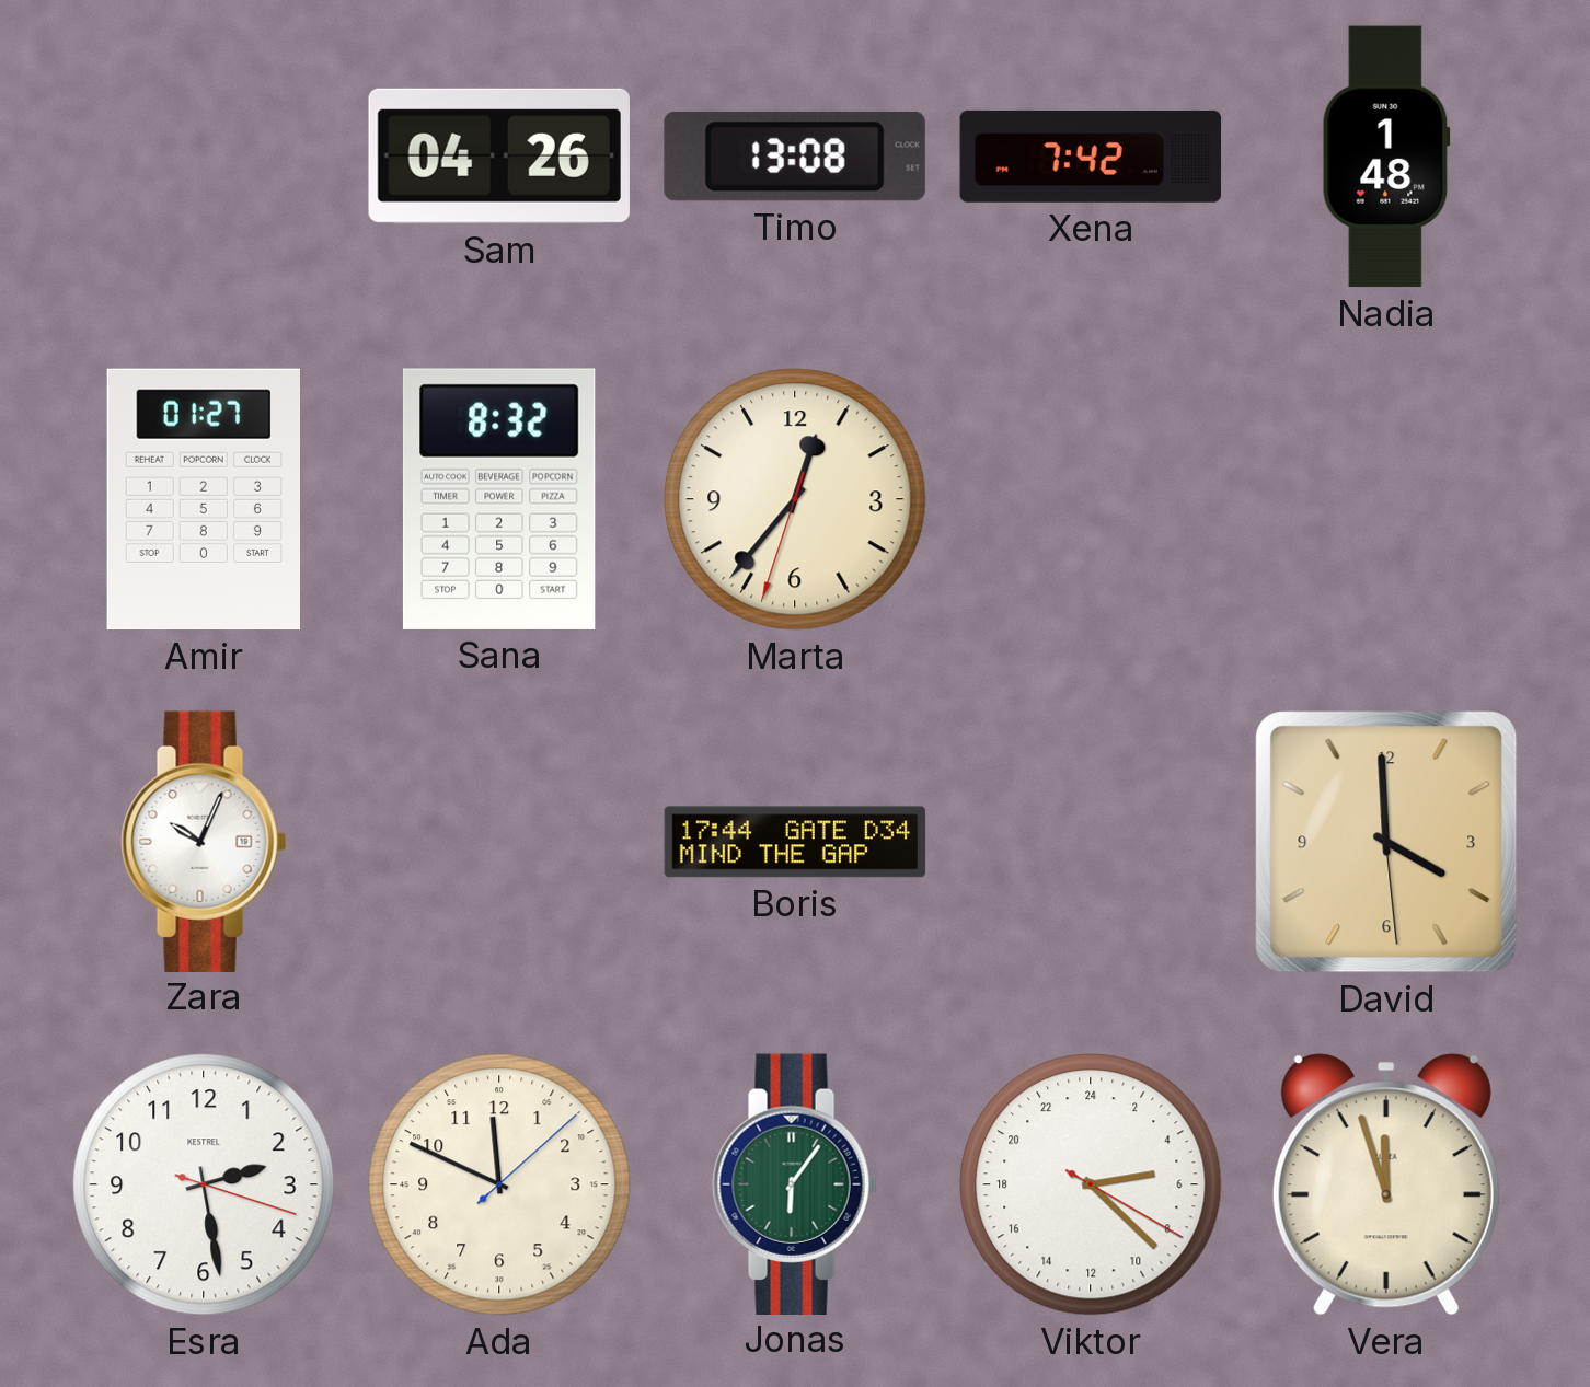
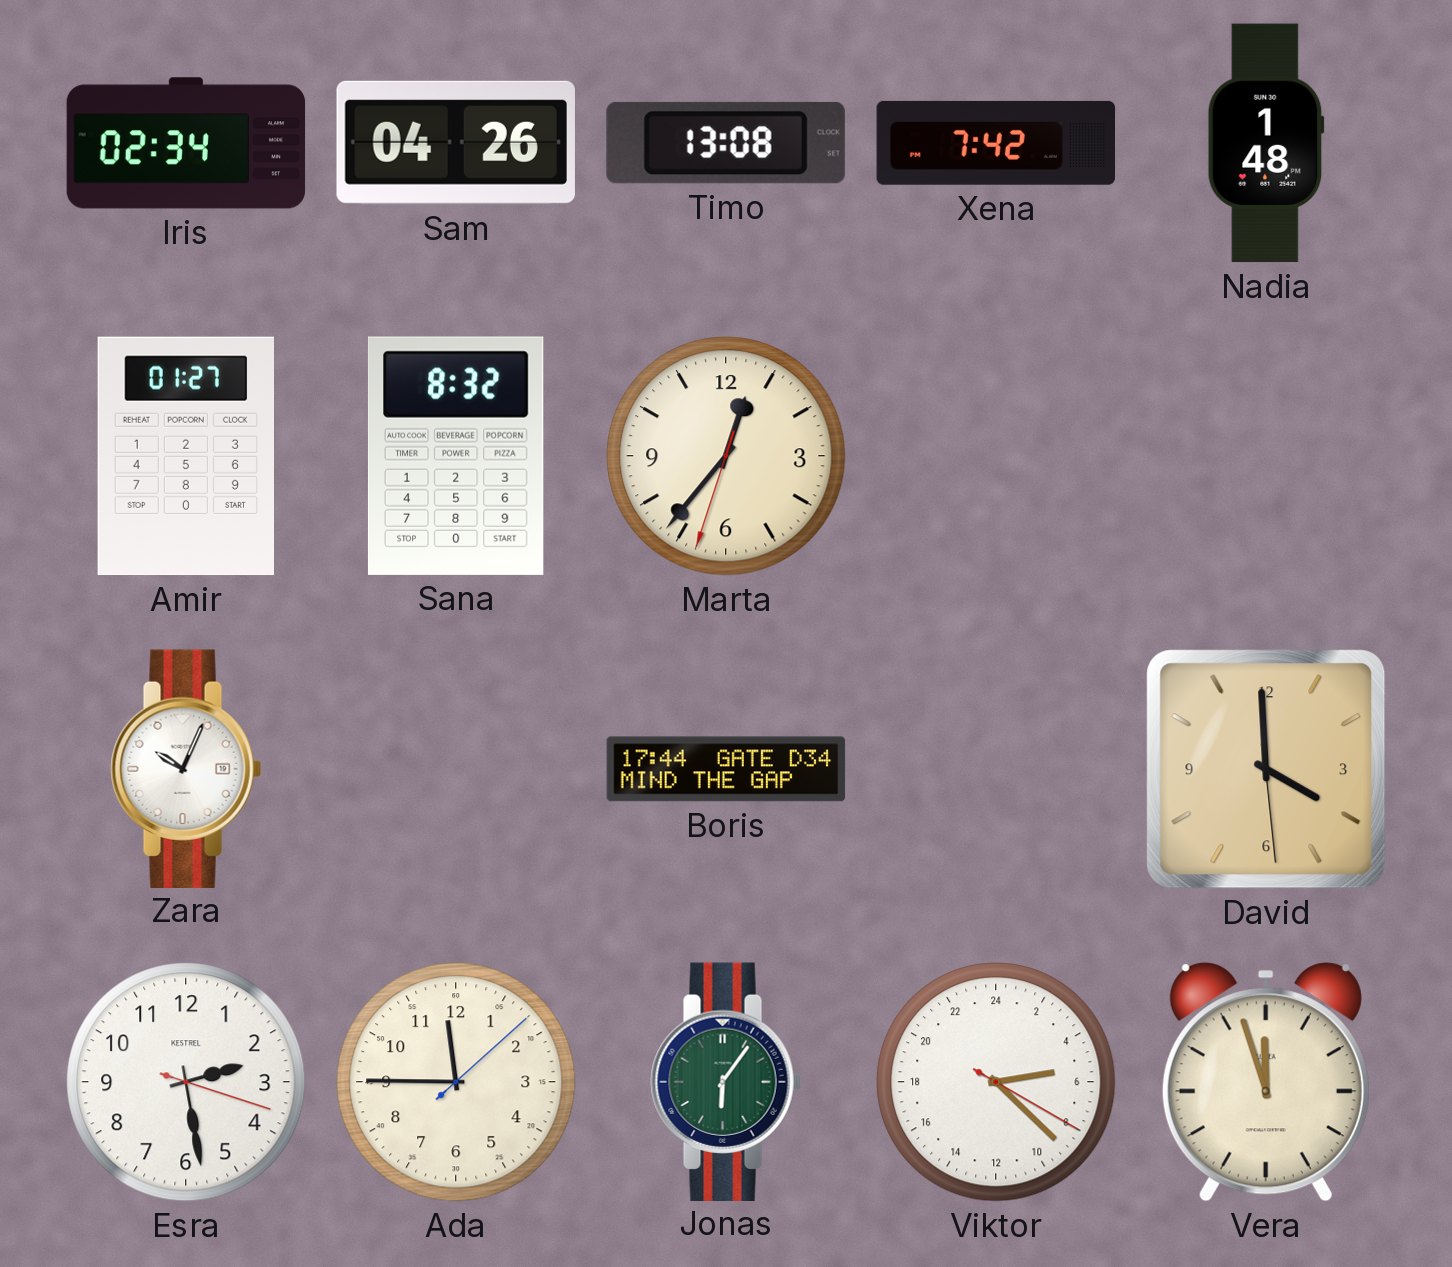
Iris: none -> 02:34
Ada: 11:49 -> 11:45
